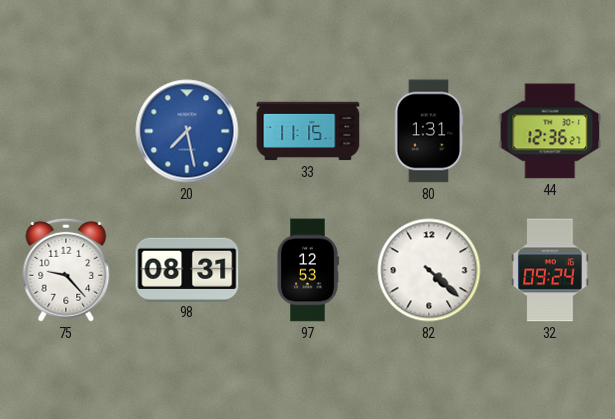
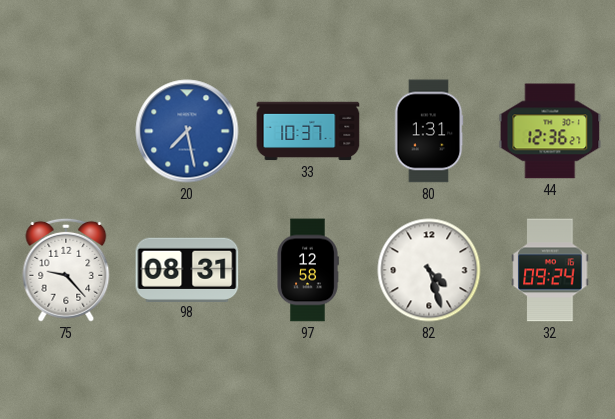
33: 11:15 -> 10:37
97: 12:53 -> 12:58
82: 4:22 -> 4:27
